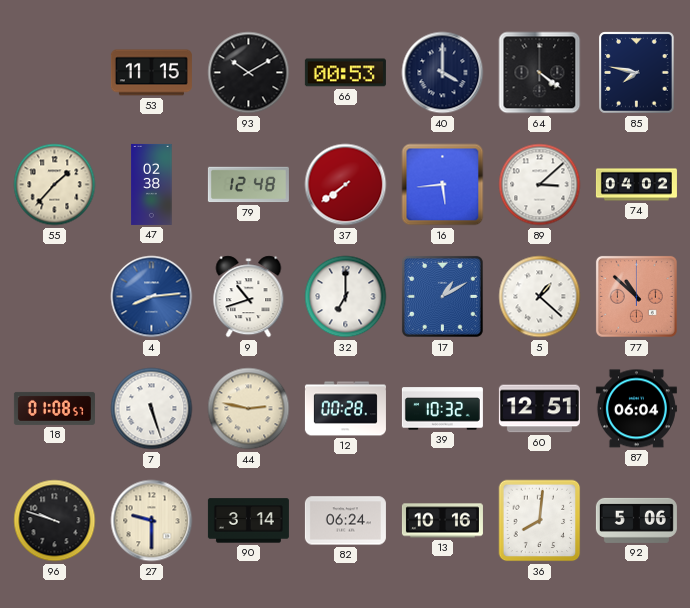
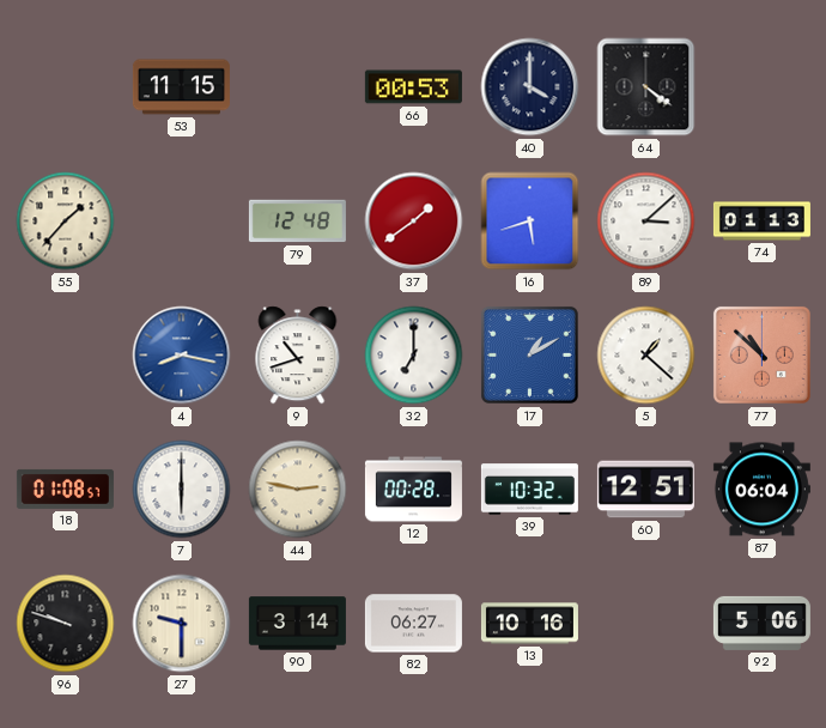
93: 10:10 -> none
85: 7:47 -> none
47: 02:38 -> none
37: 7:39 -> 1:39
16: 5:44 -> 5:42
74: 04:02 -> 01:13
4: 8:14 -> 8:17
7: 5:27 -> 6:00
82: 06:24 -> 06:27
36: 8:01 -> none
